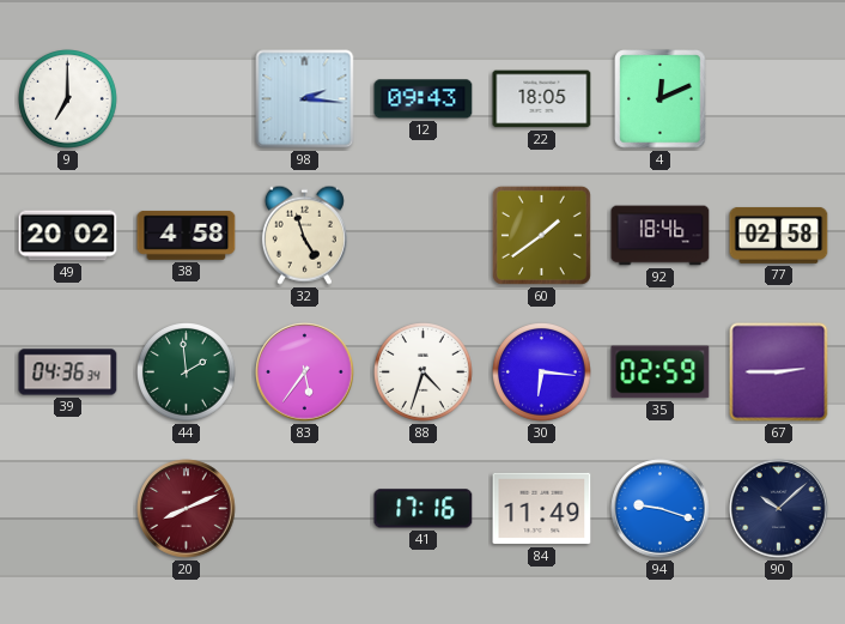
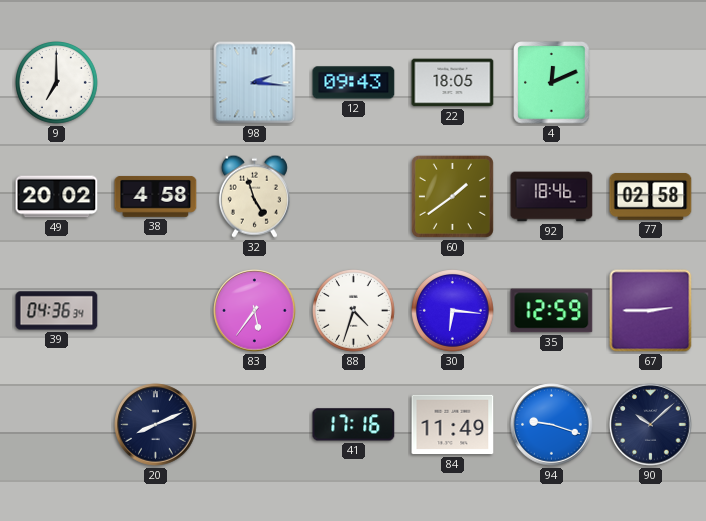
44: 1:59 -> none
35: 02:59 -> 12:59
20 dial: burgundy -> navy
